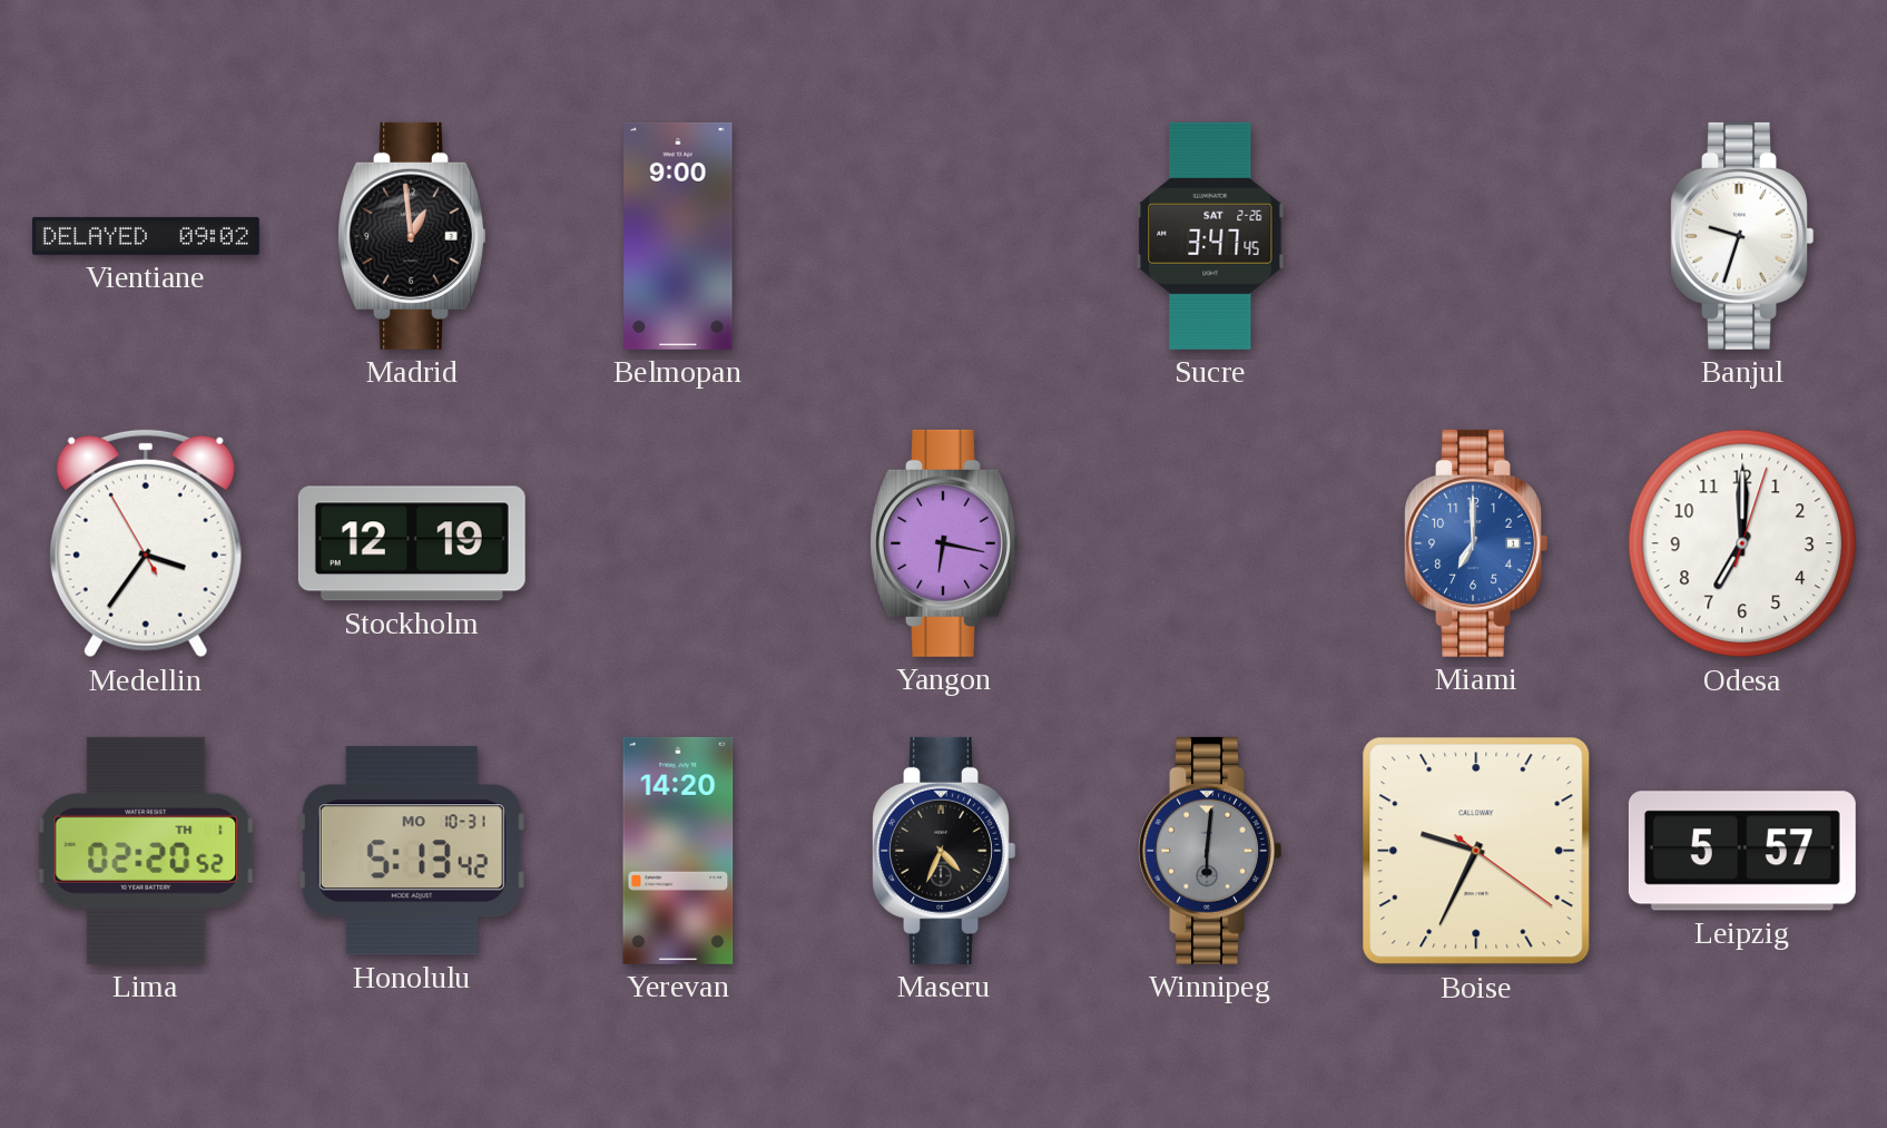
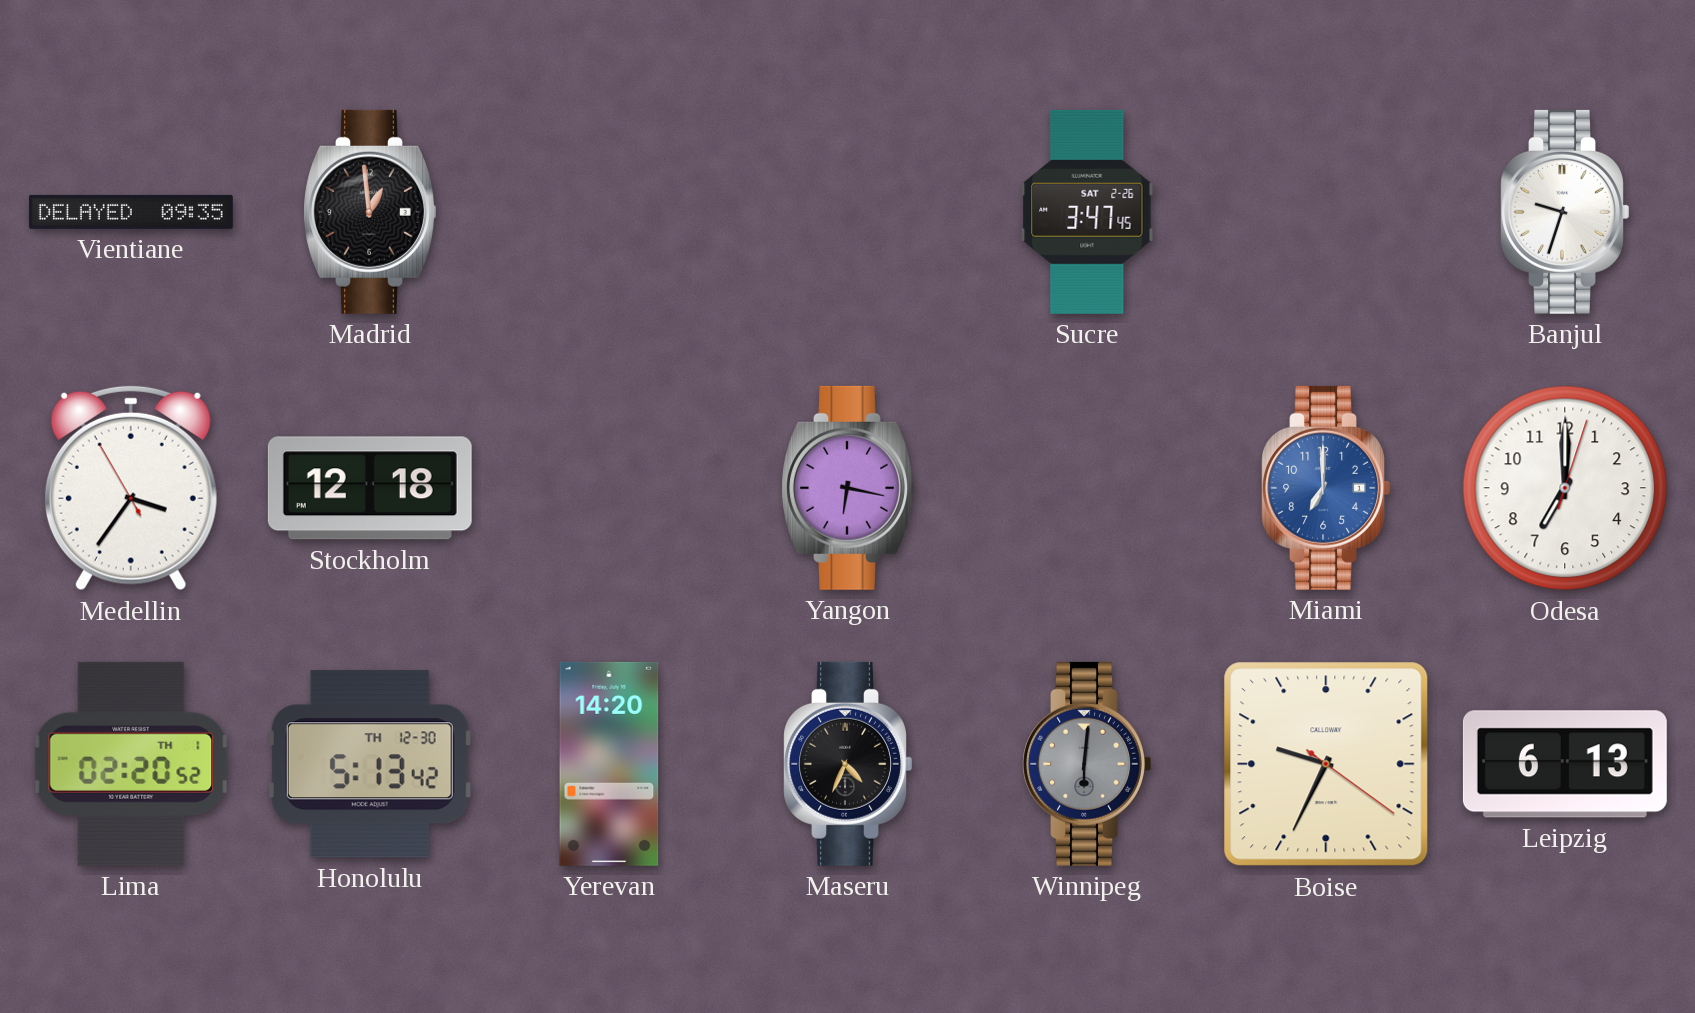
Vientiane: 09:02 -> 09:35
Belmopan: 9:00 -> none
Stockholm: 12:19 -> 12:18
Honolulu date: MO 10-31 -> TH 12-30
Leipzig: 5:57 -> 6:13
